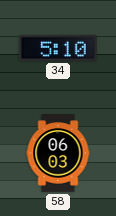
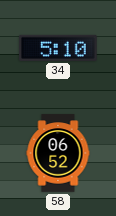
58: 06:03 -> 06:52
